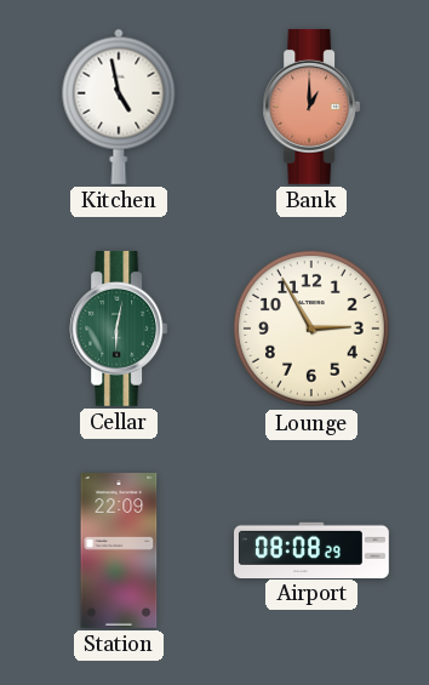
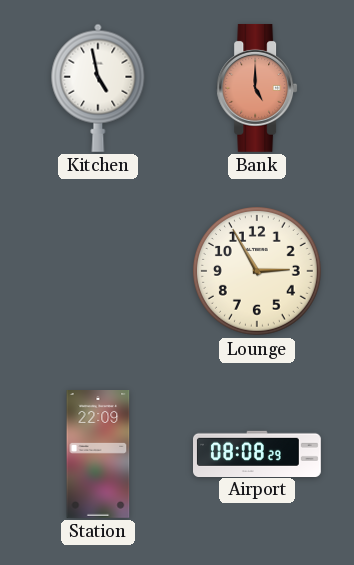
Bank: 1:00 -> 5:00
Cellar: 6:02 -> none
